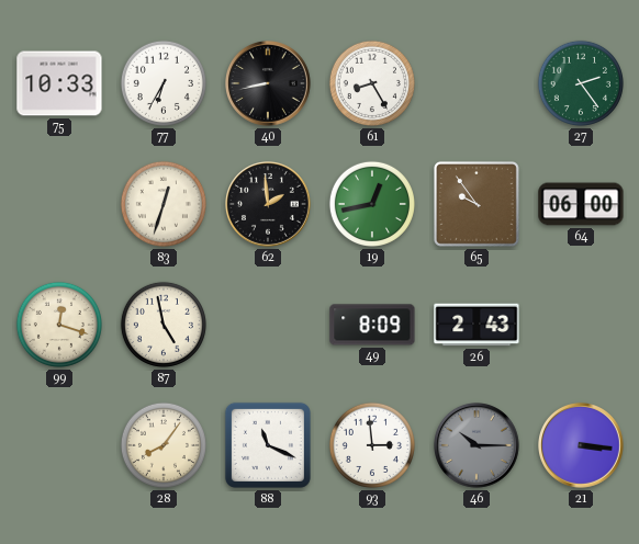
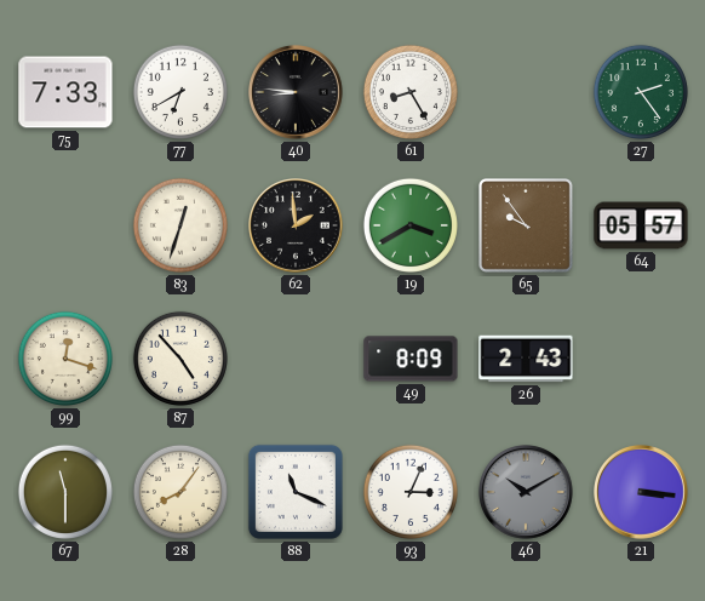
75: 10:33 -> 7:33
77: 6:35 -> 6:40
40: 8:43 -> 8:46
19: 12:43 -> 3:40
64: 06:00 -> 05:57
87: 4:58 -> 4:53
67: none -> 11:30
93: 2:59 -> 3:04
46: 10:15 -> 10:10
